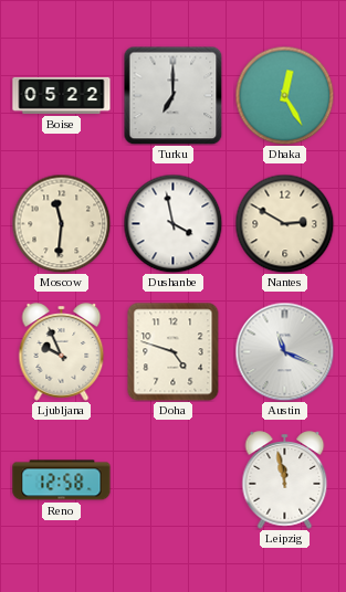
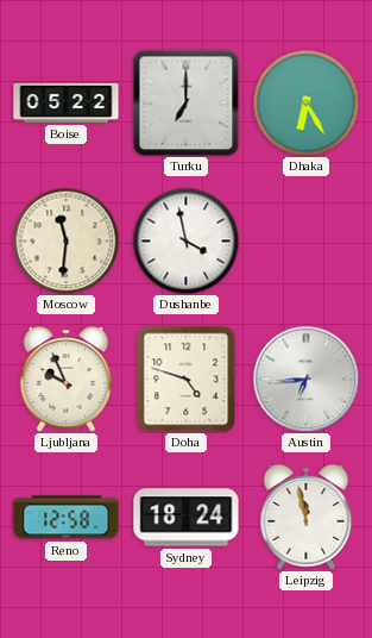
Dhaka: 12:25 -> 6:25
Nantes: 2:50 -> none
Austin: 11:19 -> 6:44
Sydney: none -> 18:24
